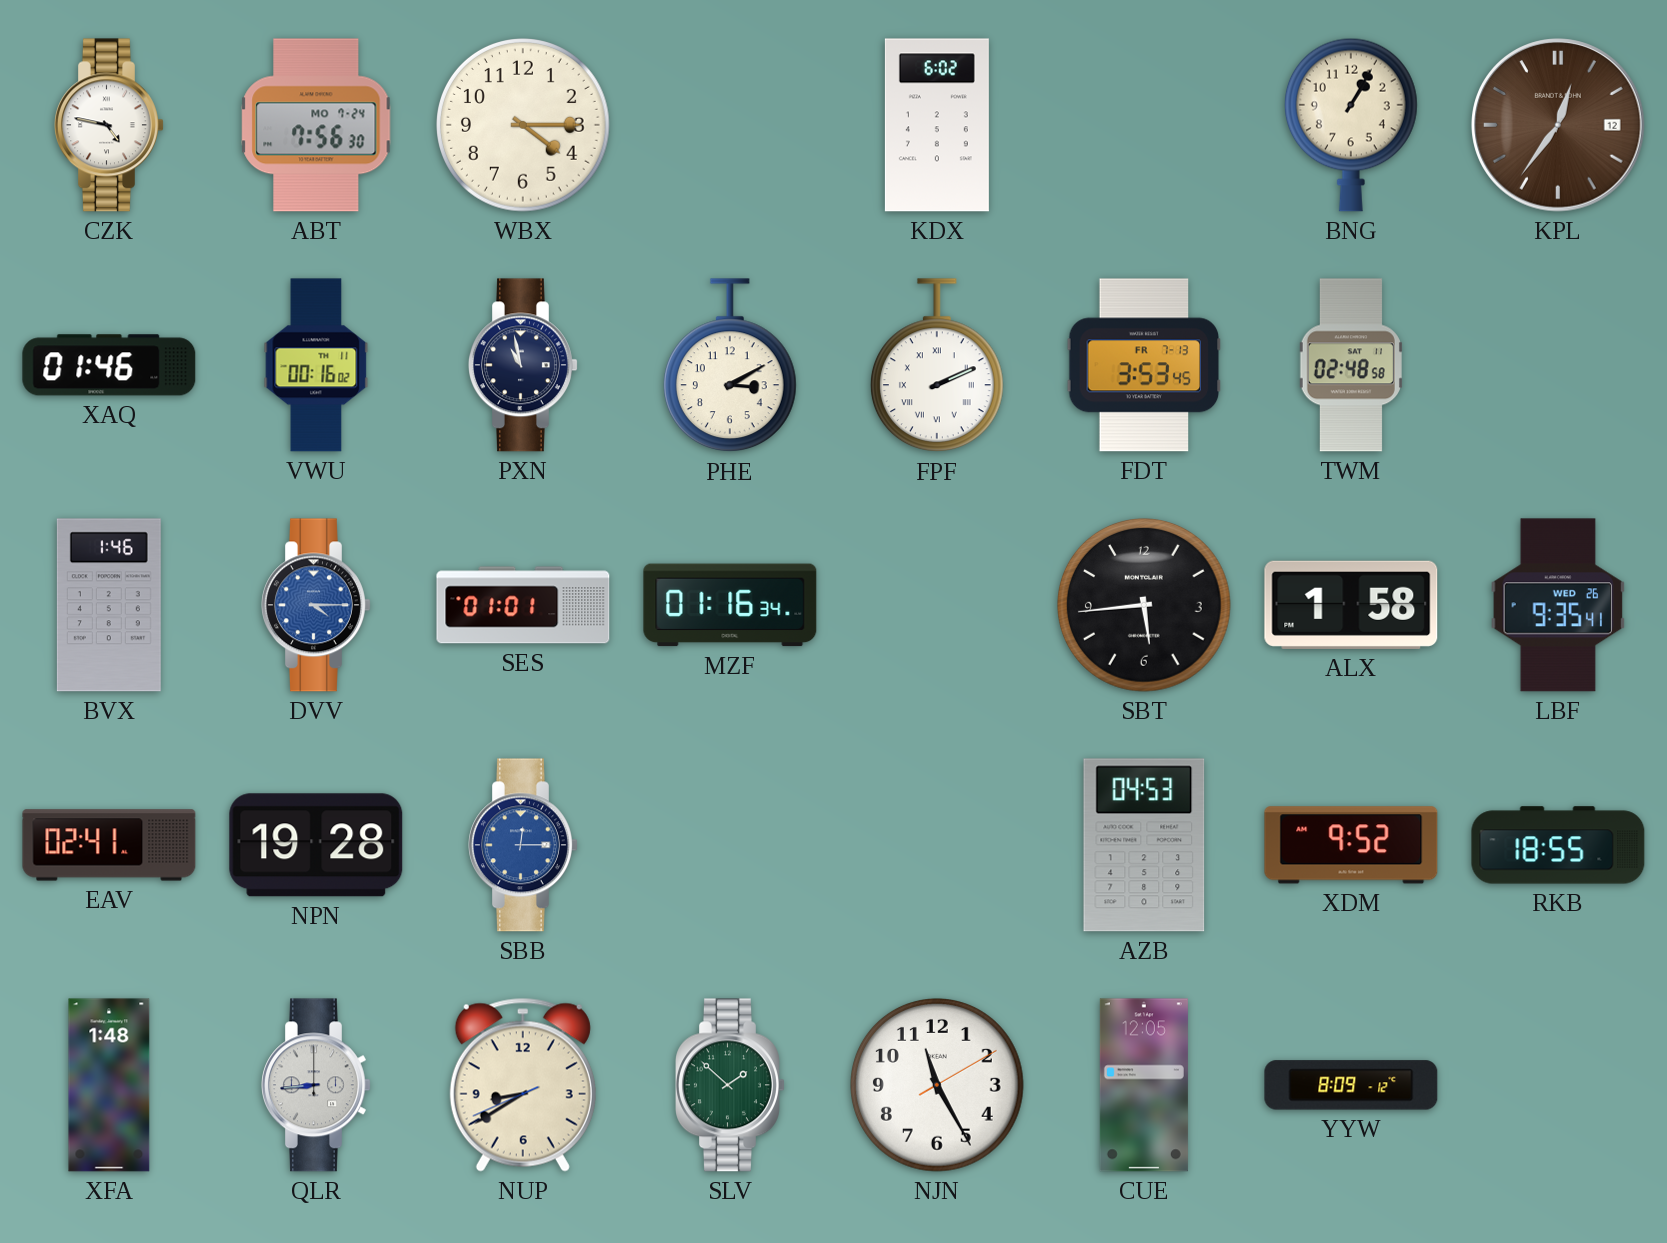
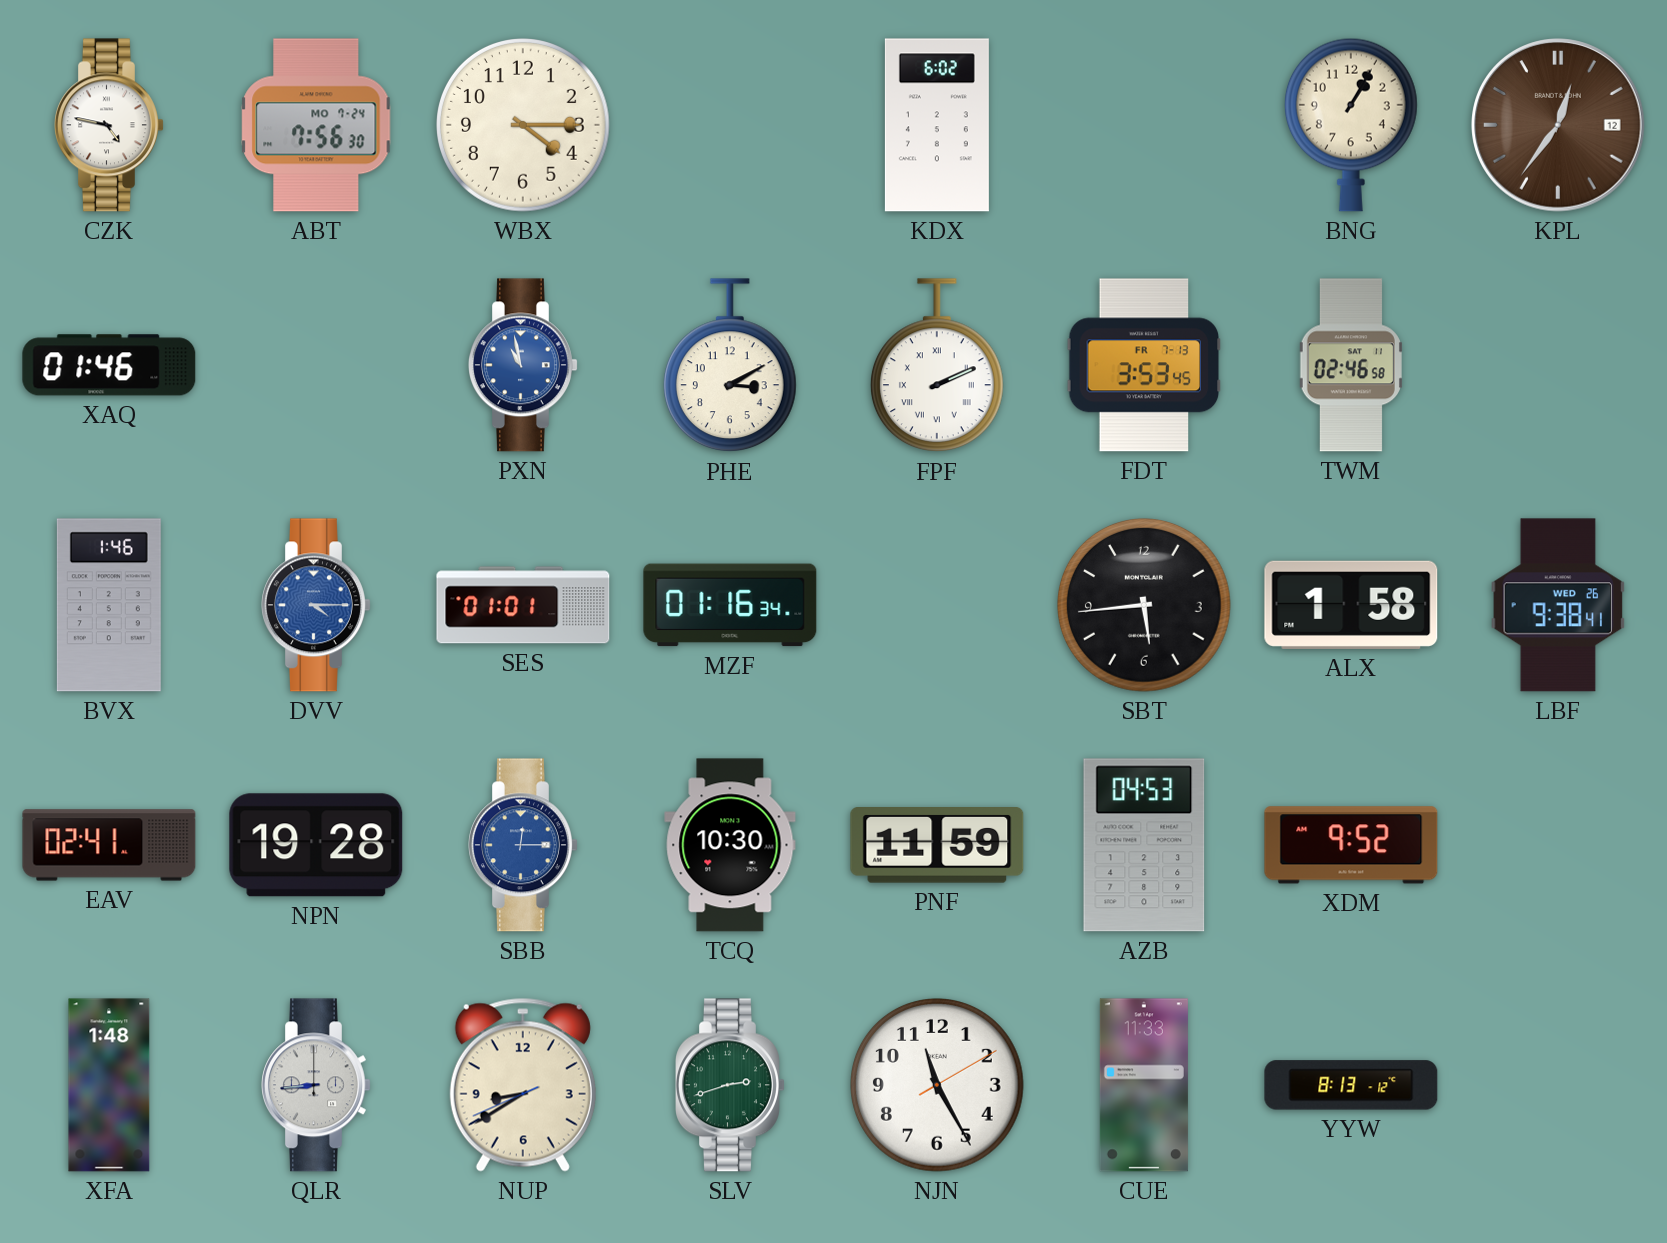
VWU: 00:16 -> none
PXN dial: navy -> blue
TWM: 02:48 -> 02:46
LBF: 9:35 -> 9:38
TCQ: none -> 10:30
PNF: none -> 11:59
RKB: 18:55 -> none
SLV: 1:52 -> 2:42
CUE: 12:05 -> 11:33
YYW: 8:09 -> 8:13
